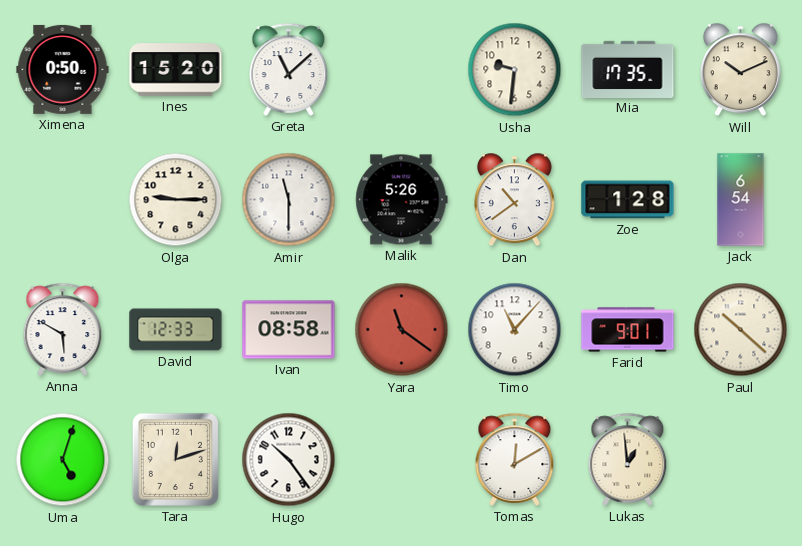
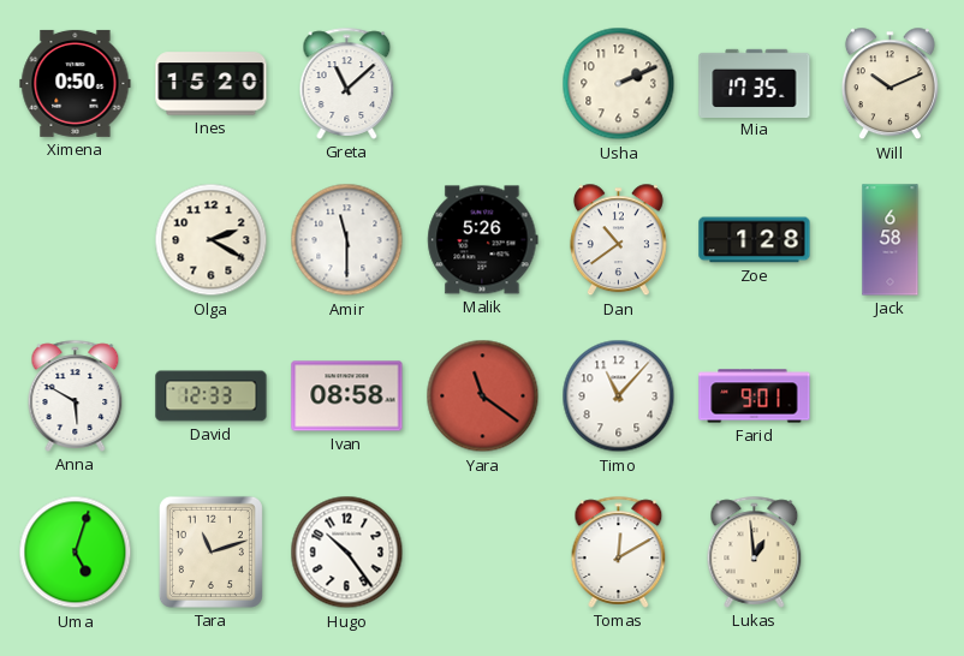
Usha: 9:31 -> 2:11
Olga: 9:15 -> 2:20
Jack: 6:54 -> 6:58
Paul: 10:22 -> none
Tara: 12:12 -> 11:12
